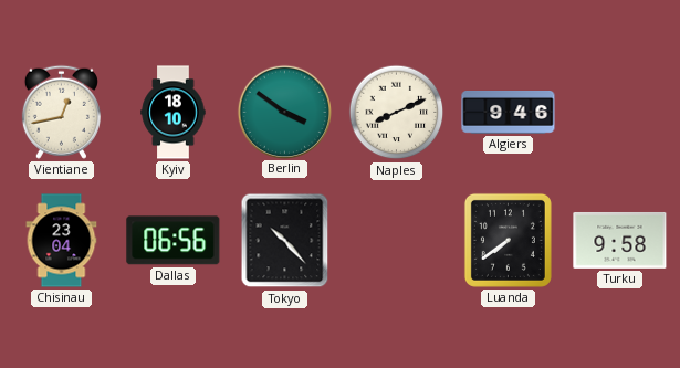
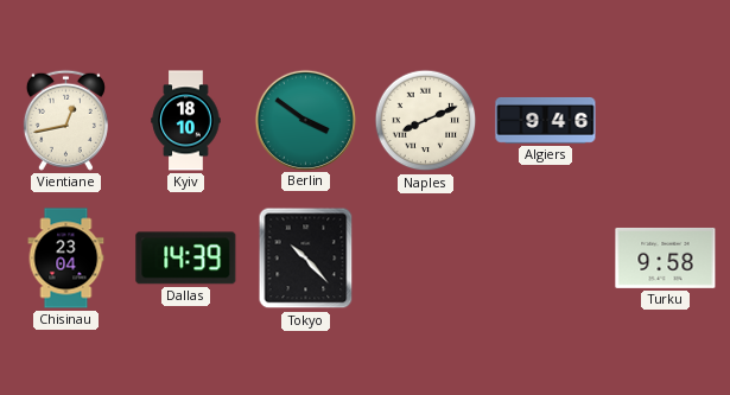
Dallas: 06:56 -> 14:39
Luanda: 7:39 -> none
